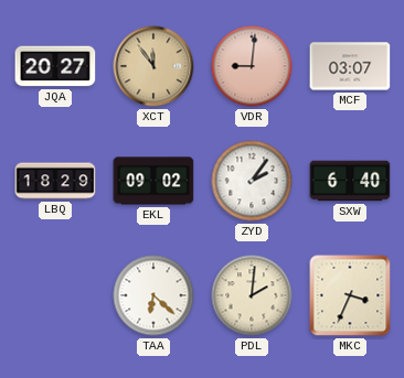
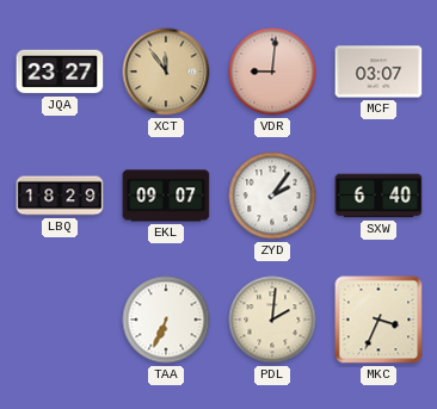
JQA: 20:27 -> 23:27
EKL: 09:02 -> 09:07
TAA: 6:22 -> 6:34
